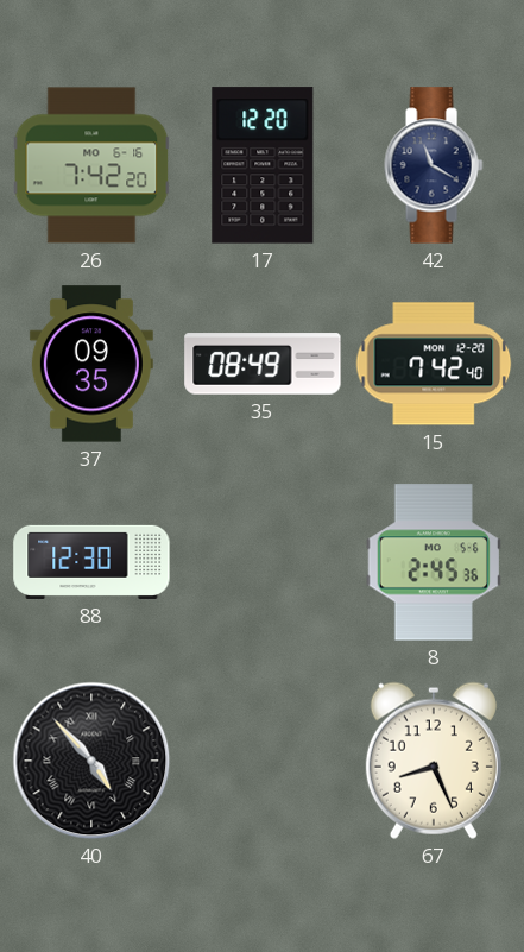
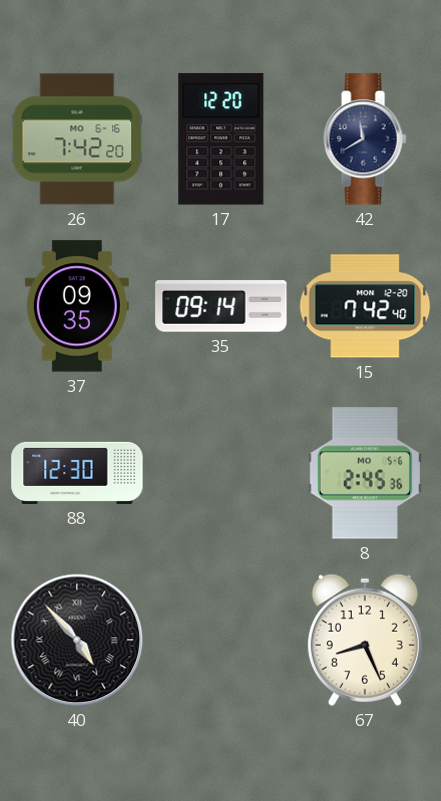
42: 11:20 -> 11:40
35: 08:49 -> 09:14
